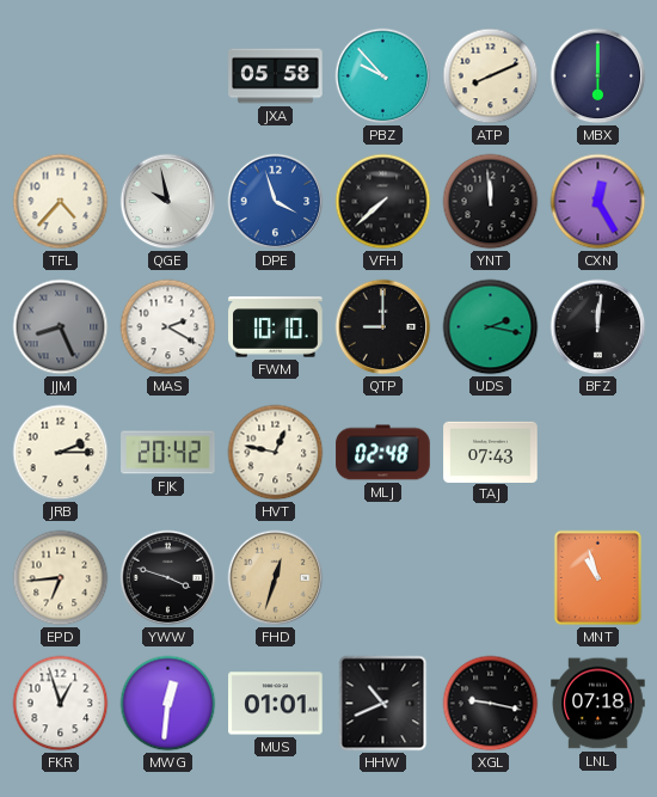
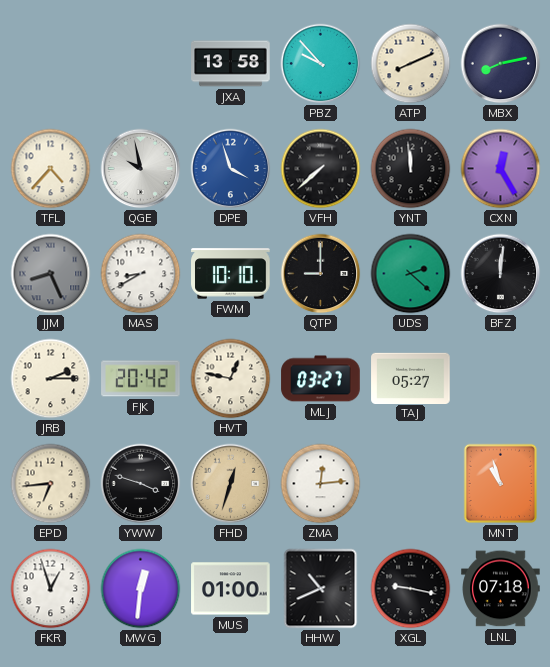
JXA: 05:58 -> 13:58
MBX: 6:00 -> 8:13
MAS: 2:20 -> 8:40
UDS: 2:17 -> 2:22
MLJ: 02:48 -> 03:27
TAJ: 07:43 -> 05:27
ZMA: none -> 12:14
MUS: 01:01 -> 01:00
